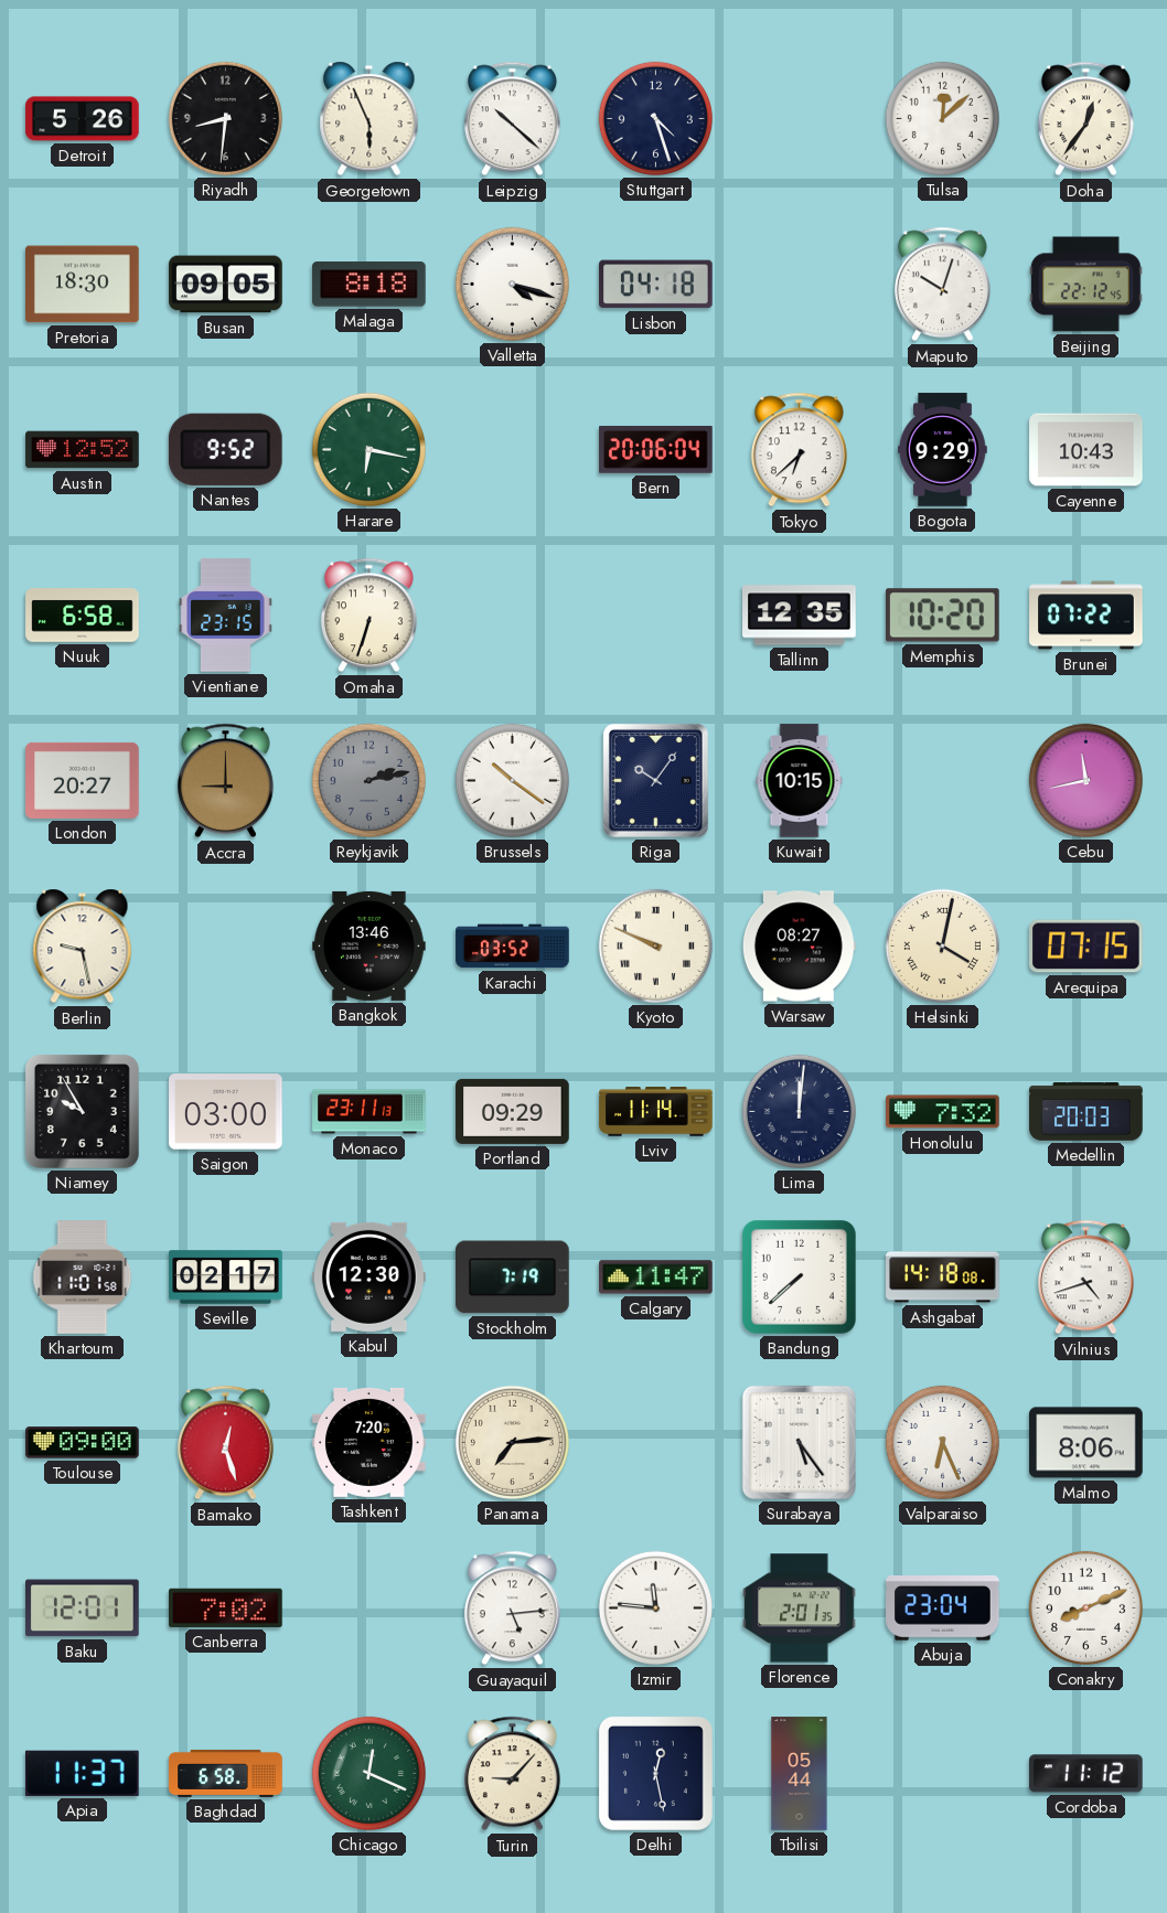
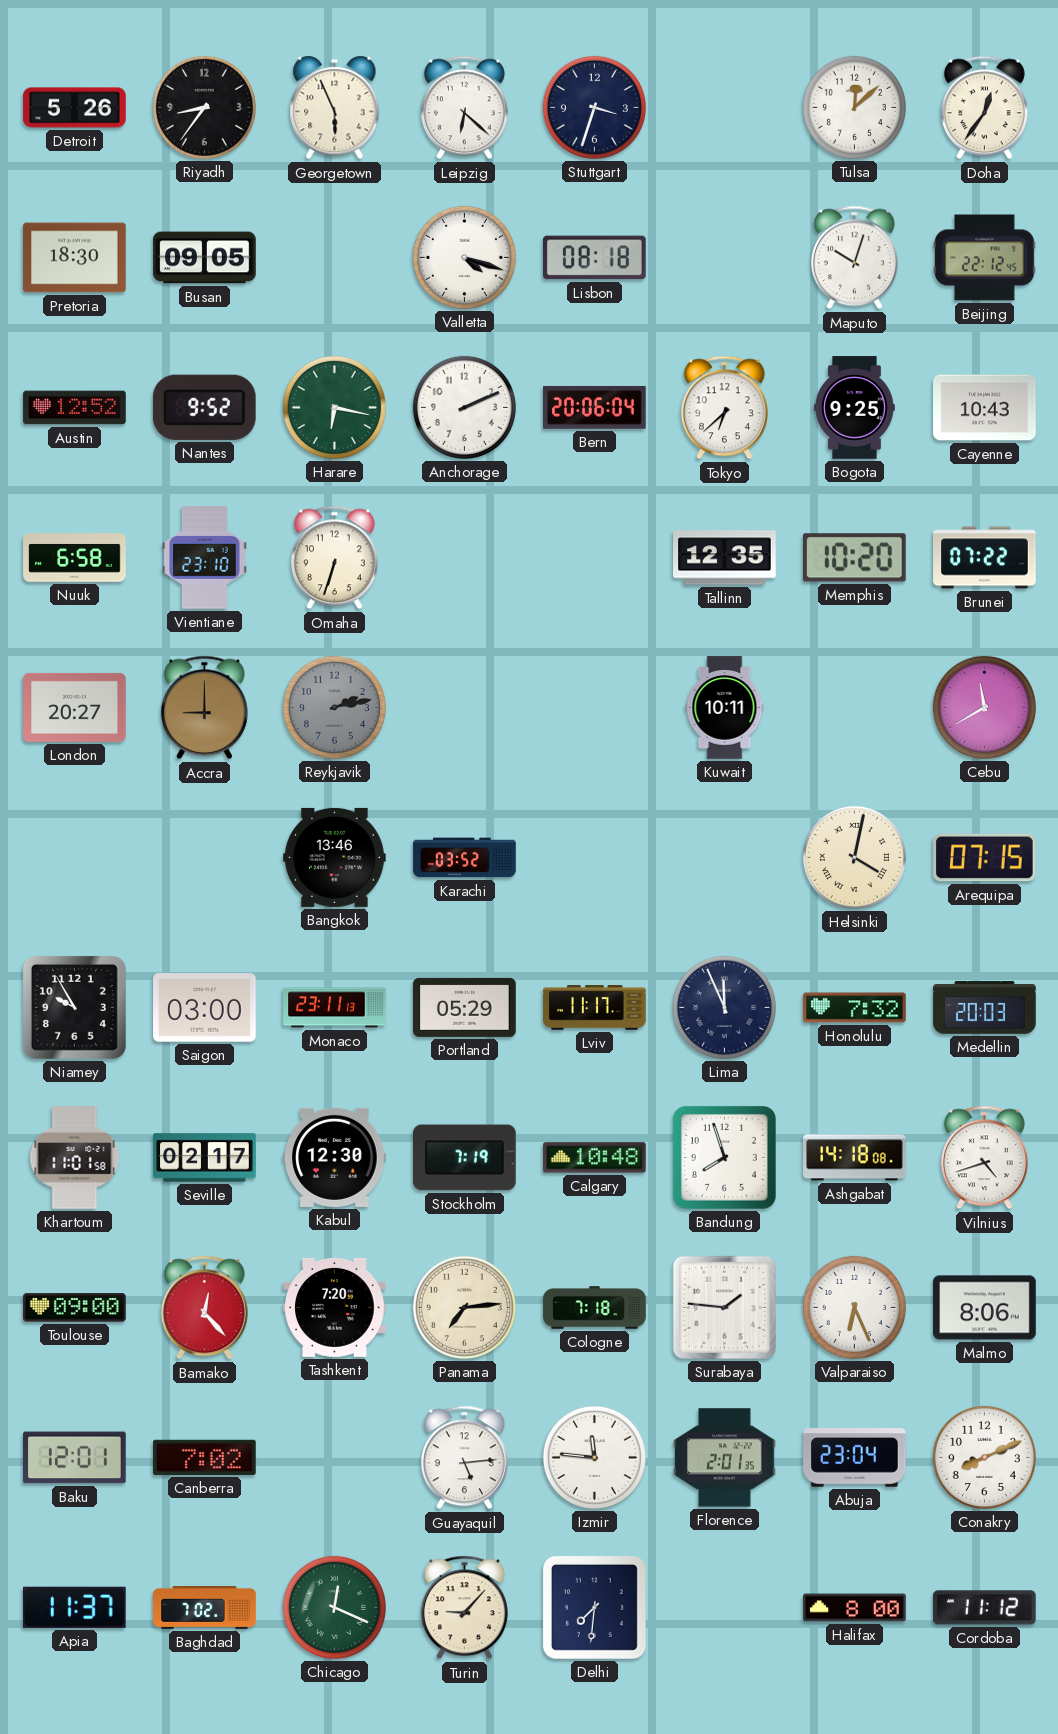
Riyadh: 8:31 -> 8:36
Leipzig: 10:22 -> 6:22
Stuttgart: 4:27 -> 3:33
Malaga: 8:18 -> none
Lisbon: 04:18 -> 08:18
Anchorage: none -> 2:11
Bogota: 9:29 -> 9:25
Vientiane: 23:15 -> 23:10
Brussels: 10:21 -> none
Riga: 10:06 -> none
Kuwait: 10:15 -> 10:11
Cebu: 11:43 -> 11:40
Berlin: 9:28 -> none
Kyoto: 9:49 -> none
Warsaw: 08:27 -> none
Portland: 09:29 -> 05:29
Lviv: 11:14 -> 11:17
Lima: 12:01 -> 11:56
Calgary: 11:47 -> 10:48
Bandung: 7:38 -> 7:57
Bamako: 12:27 -> 12:23
Cologne: none -> 7:18
Surabaya: 5:24 -> 1:46
Baghdad: 6:58 -> 7:02
Delhi: 12:28 -> 7:31
Tbilisi: 05:44 -> none
Halifax: none -> 8:00
